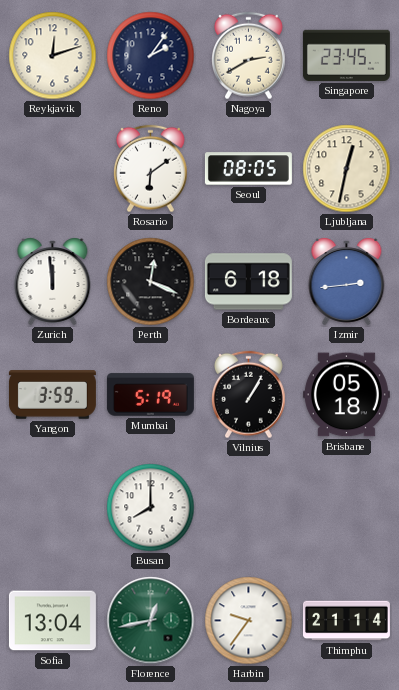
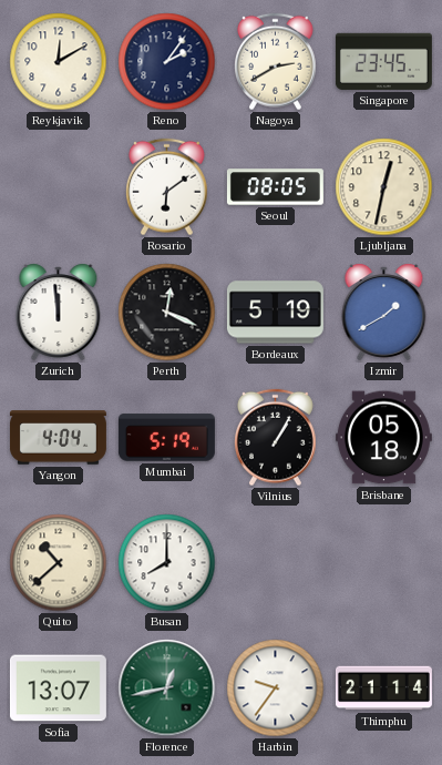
Reykjavik: 12:12 -> 12:10
Bordeaux: 6:18 -> 5:19
Izmir: 2:44 -> 1:40
Yangon: 3:59 -> 4:04
Quito: none -> 10:38
Sofia: 13:04 -> 13:07
